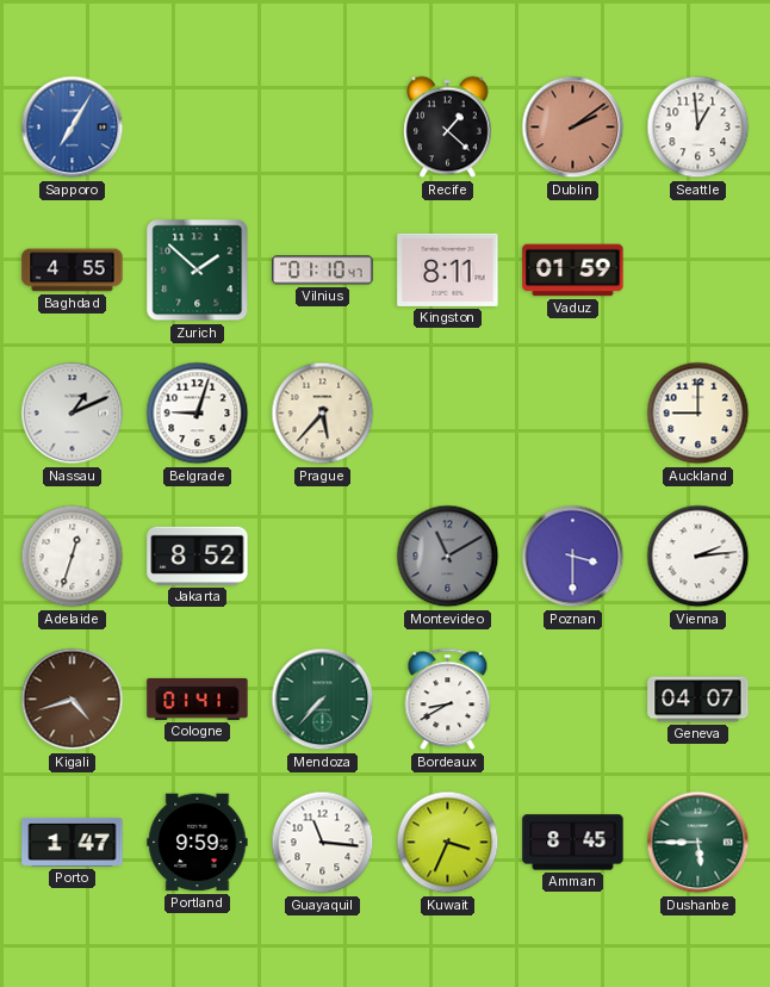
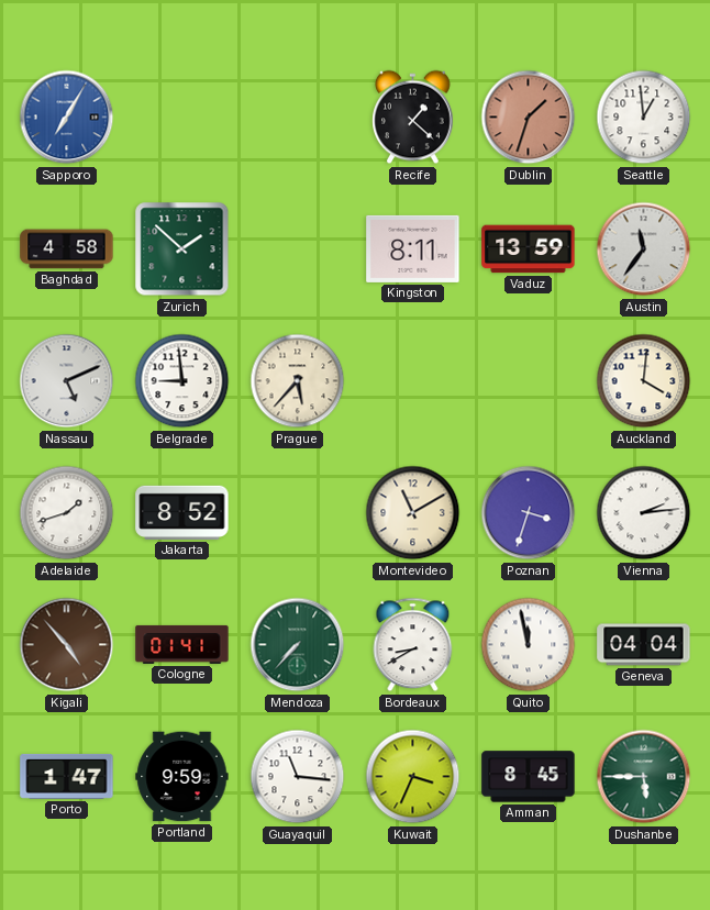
Dublin: 2:09 -> 1:33
Baghdad: 4:55 -> 4:58
Vilnius: 01:10 -> none
Vaduz: 01:59 -> 13:59
Austin: none -> 11:36
Nassau: 1:11 -> 5:11
Belgrade: 9:03 -> 8:59
Auckland: 9:00 -> 4:01
Adelaide: 12:33 -> 1:42
Montevideo dial: grey -> cream
Poznan: 3:30 -> 3:33
Kigali: 4:42 -> 4:53
Quito: none -> 11:58
Geneva: 04:07 -> 04:04
